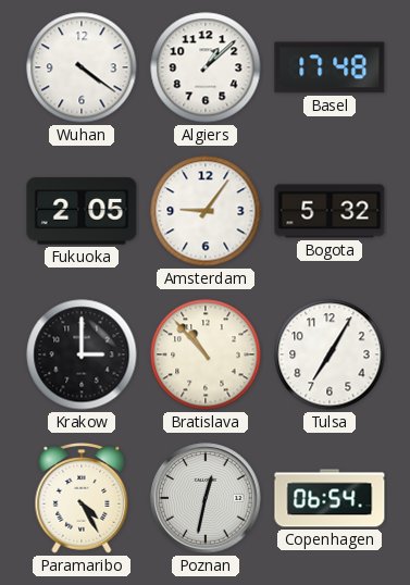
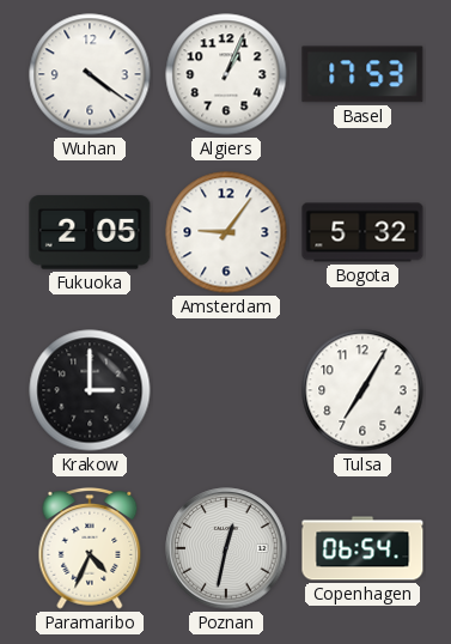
Algiers: 1:08 -> 1:04
Basel: 17:48 -> 17:53
Bratislava: 10:53 -> none
Paramaribo: 4:25 -> 4:34
